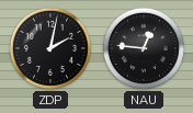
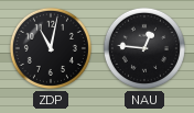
ZDP: 2:02 -> 11:02
